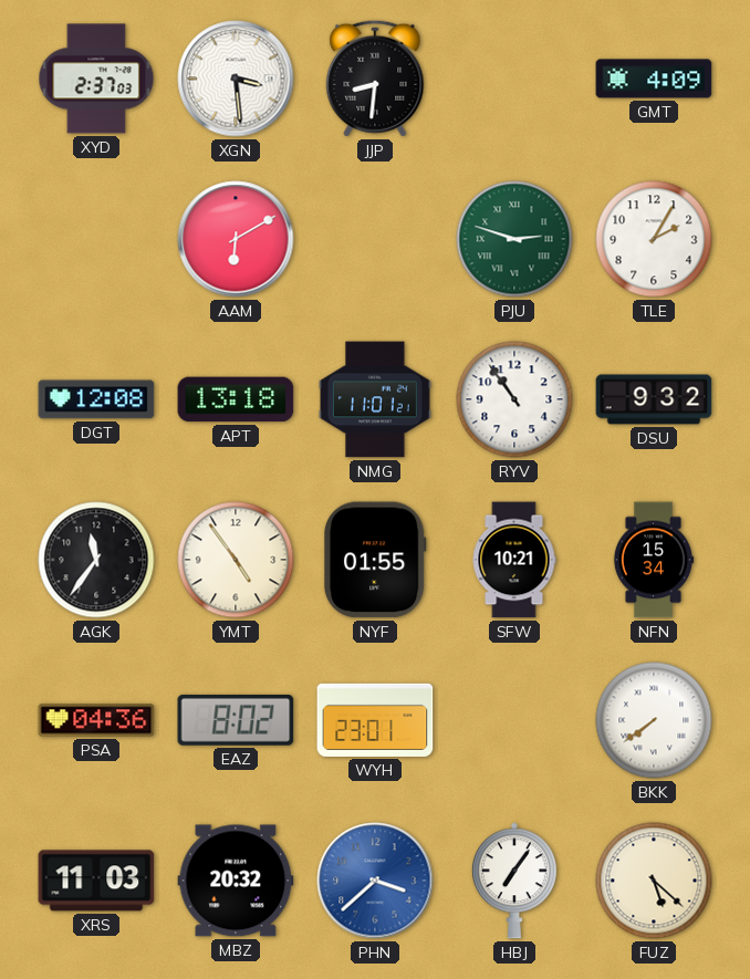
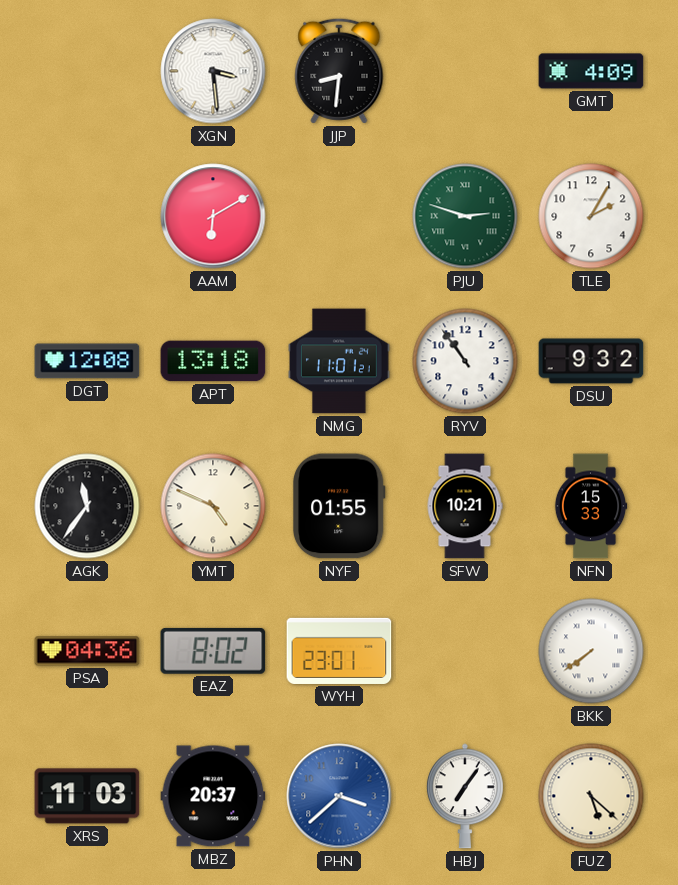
XYD: 2:37 -> none
YMT: 4:54 -> 4:49
NFN: 15:34 -> 15:33
MBZ: 20:32 -> 20:37
